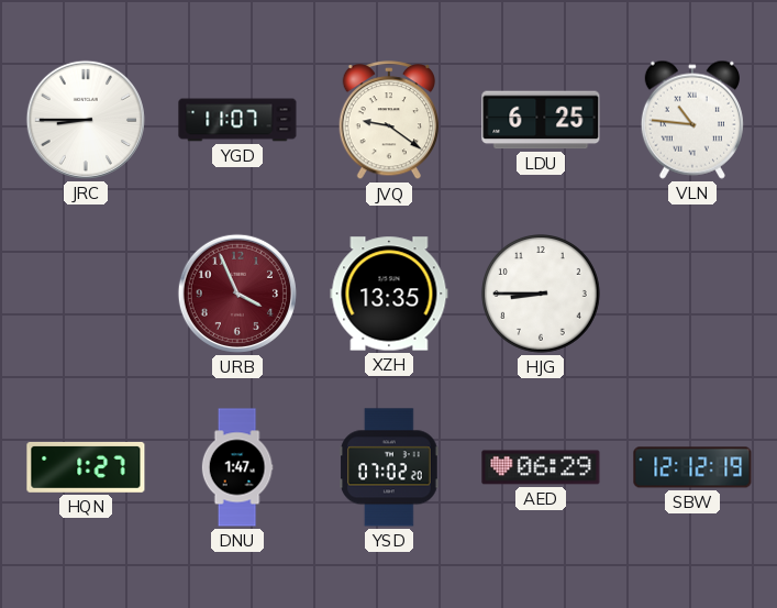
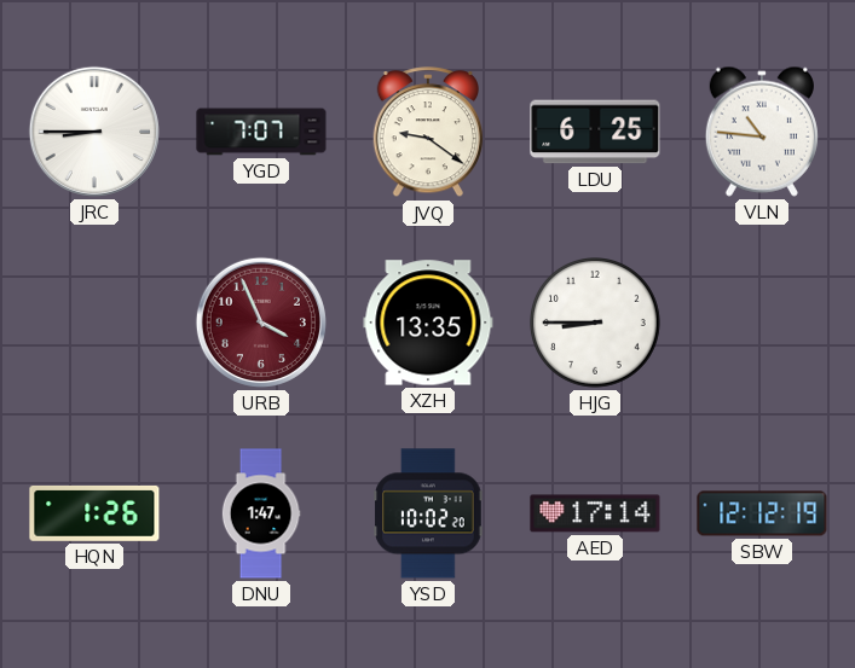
YGD: 11:07 -> 7:07
HQN: 1:27 -> 1:26
YSD: 07:02 -> 10:02
AED: 06:29 -> 17:14
